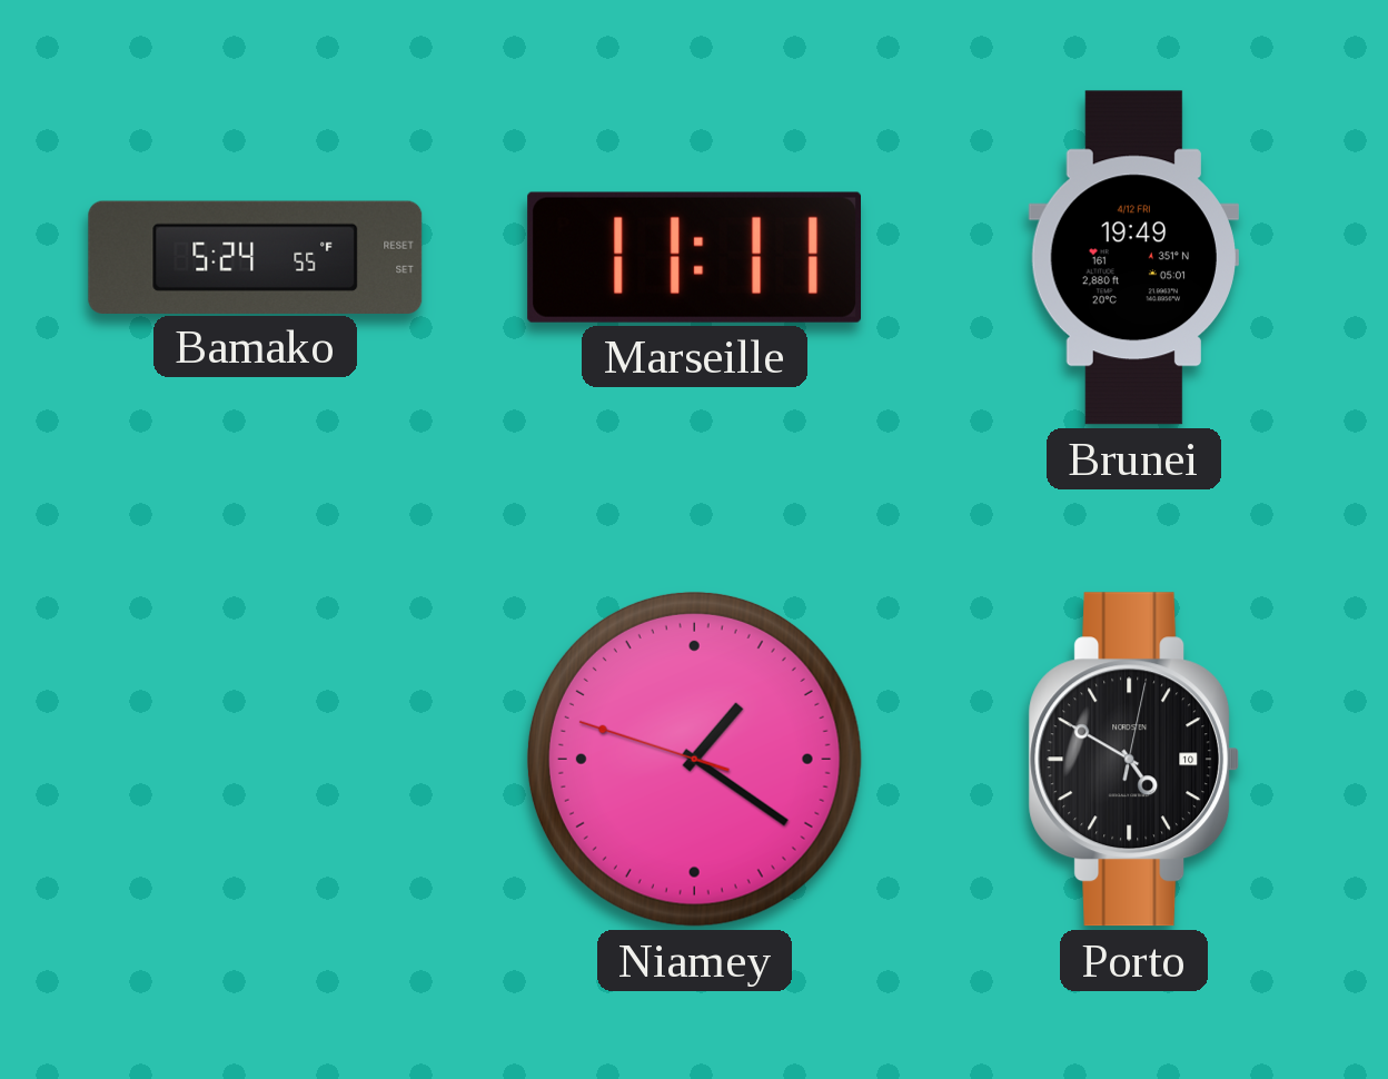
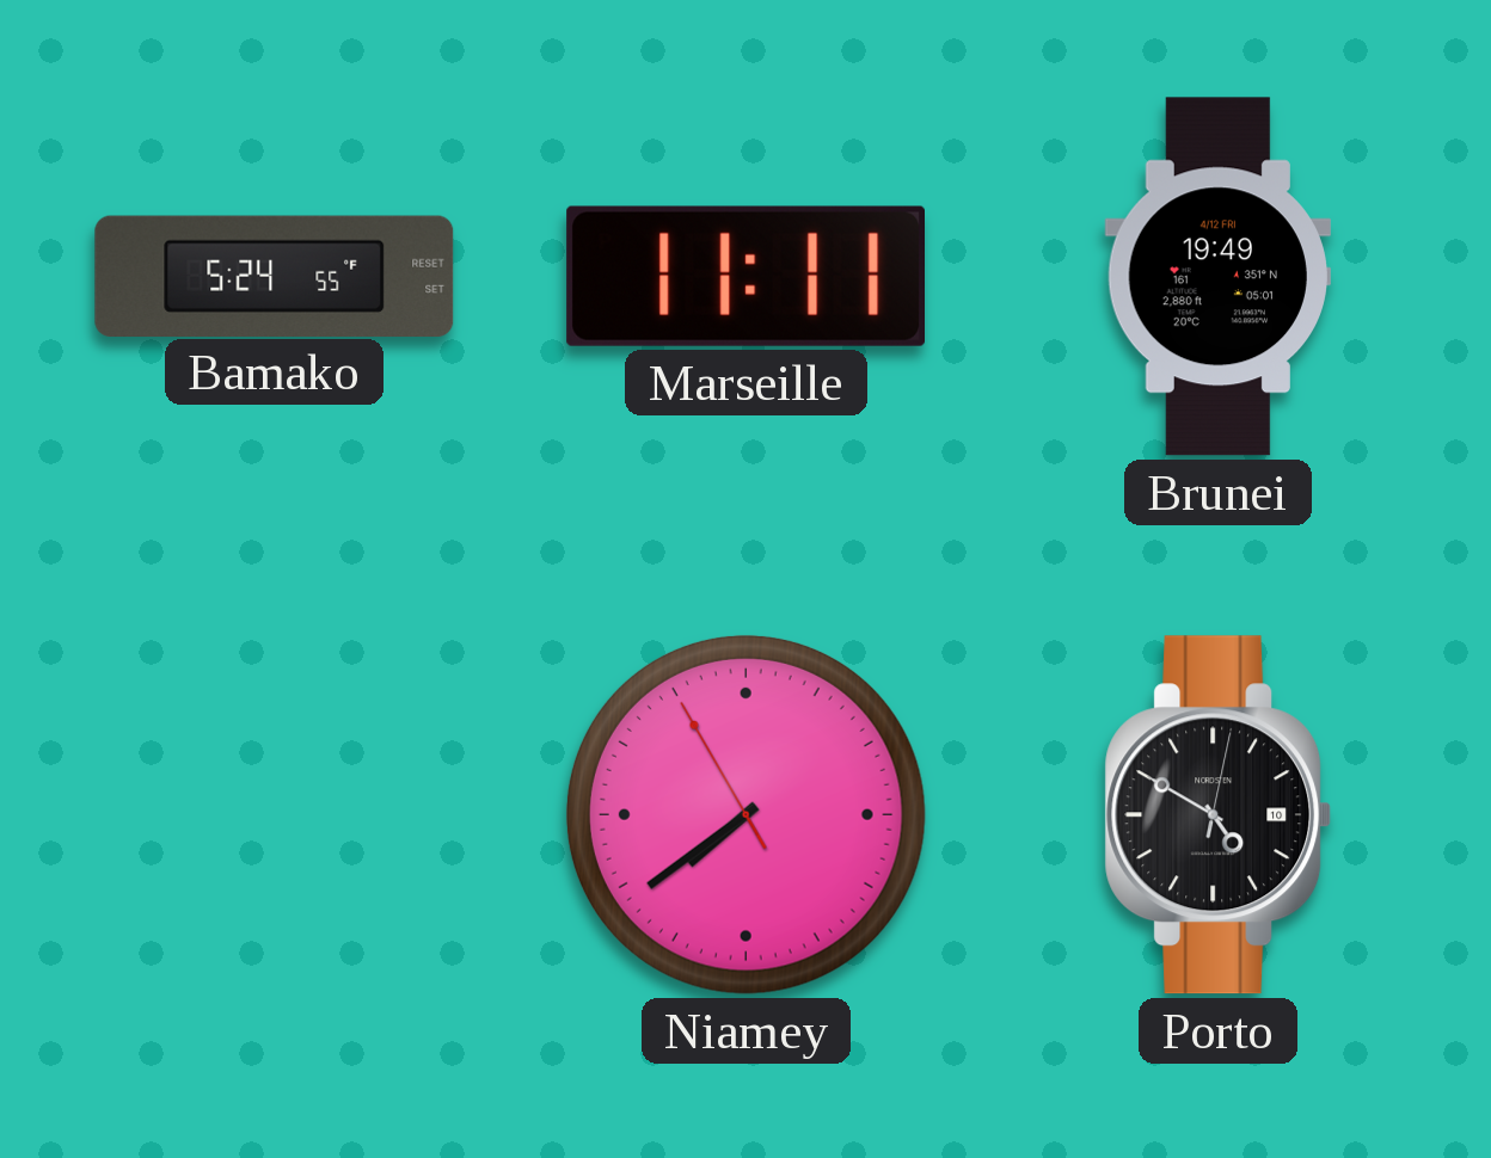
Niamey: 1:20 -> 7:38
